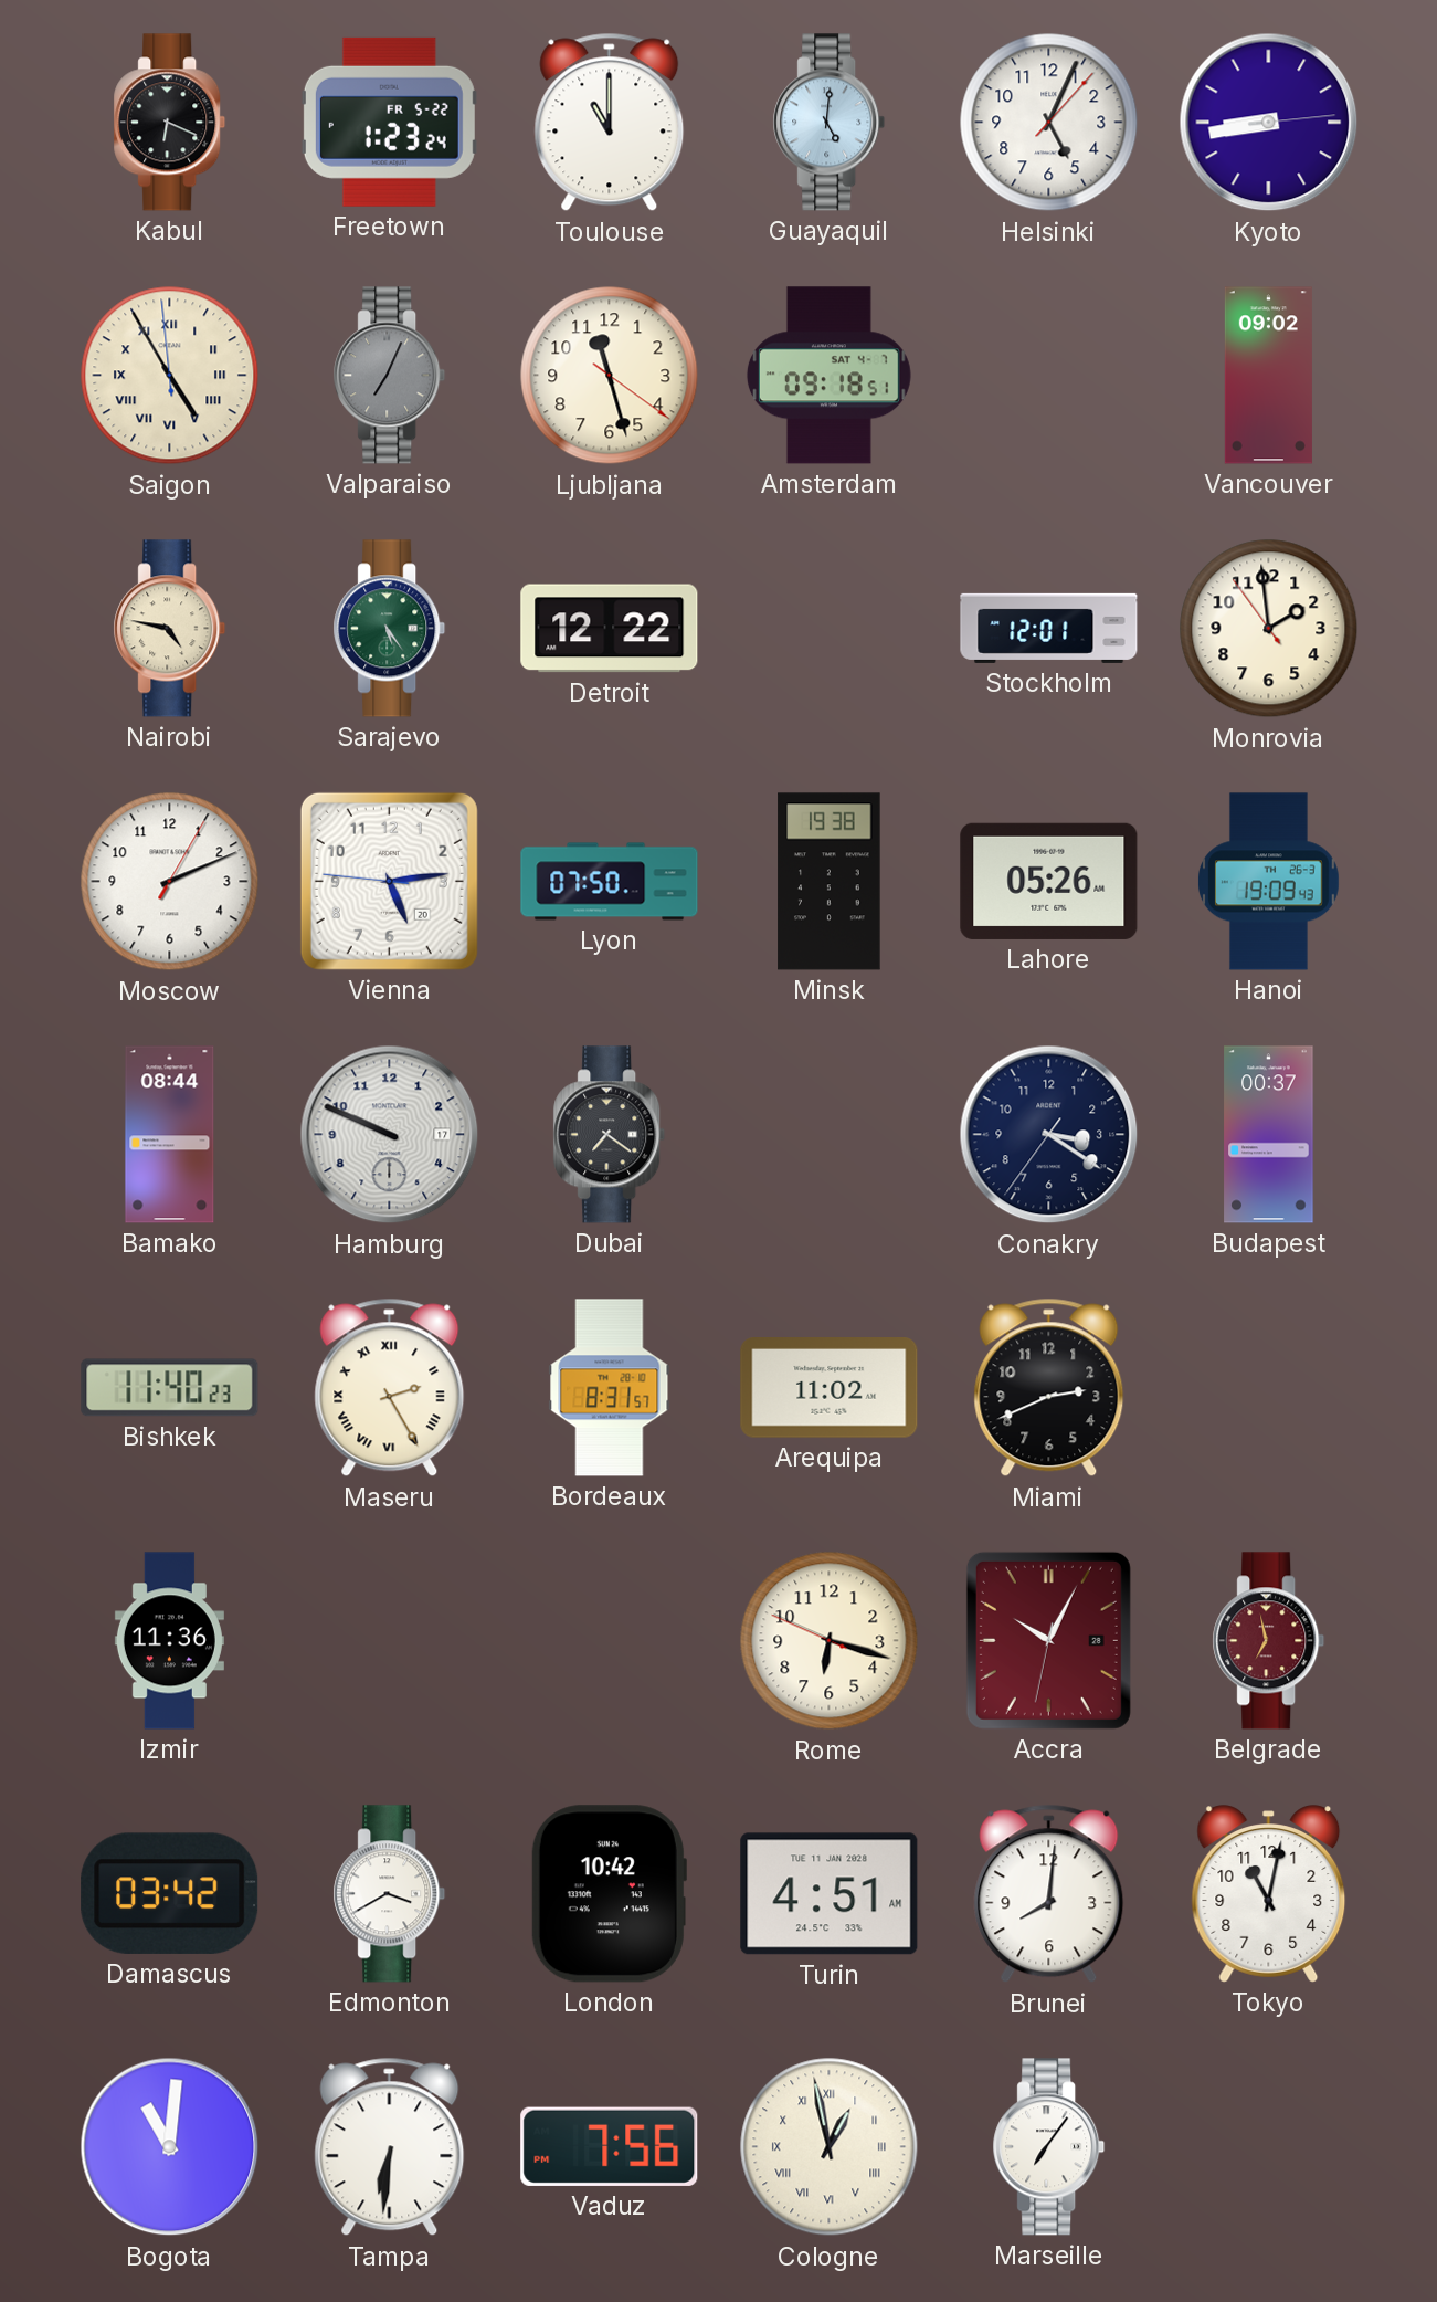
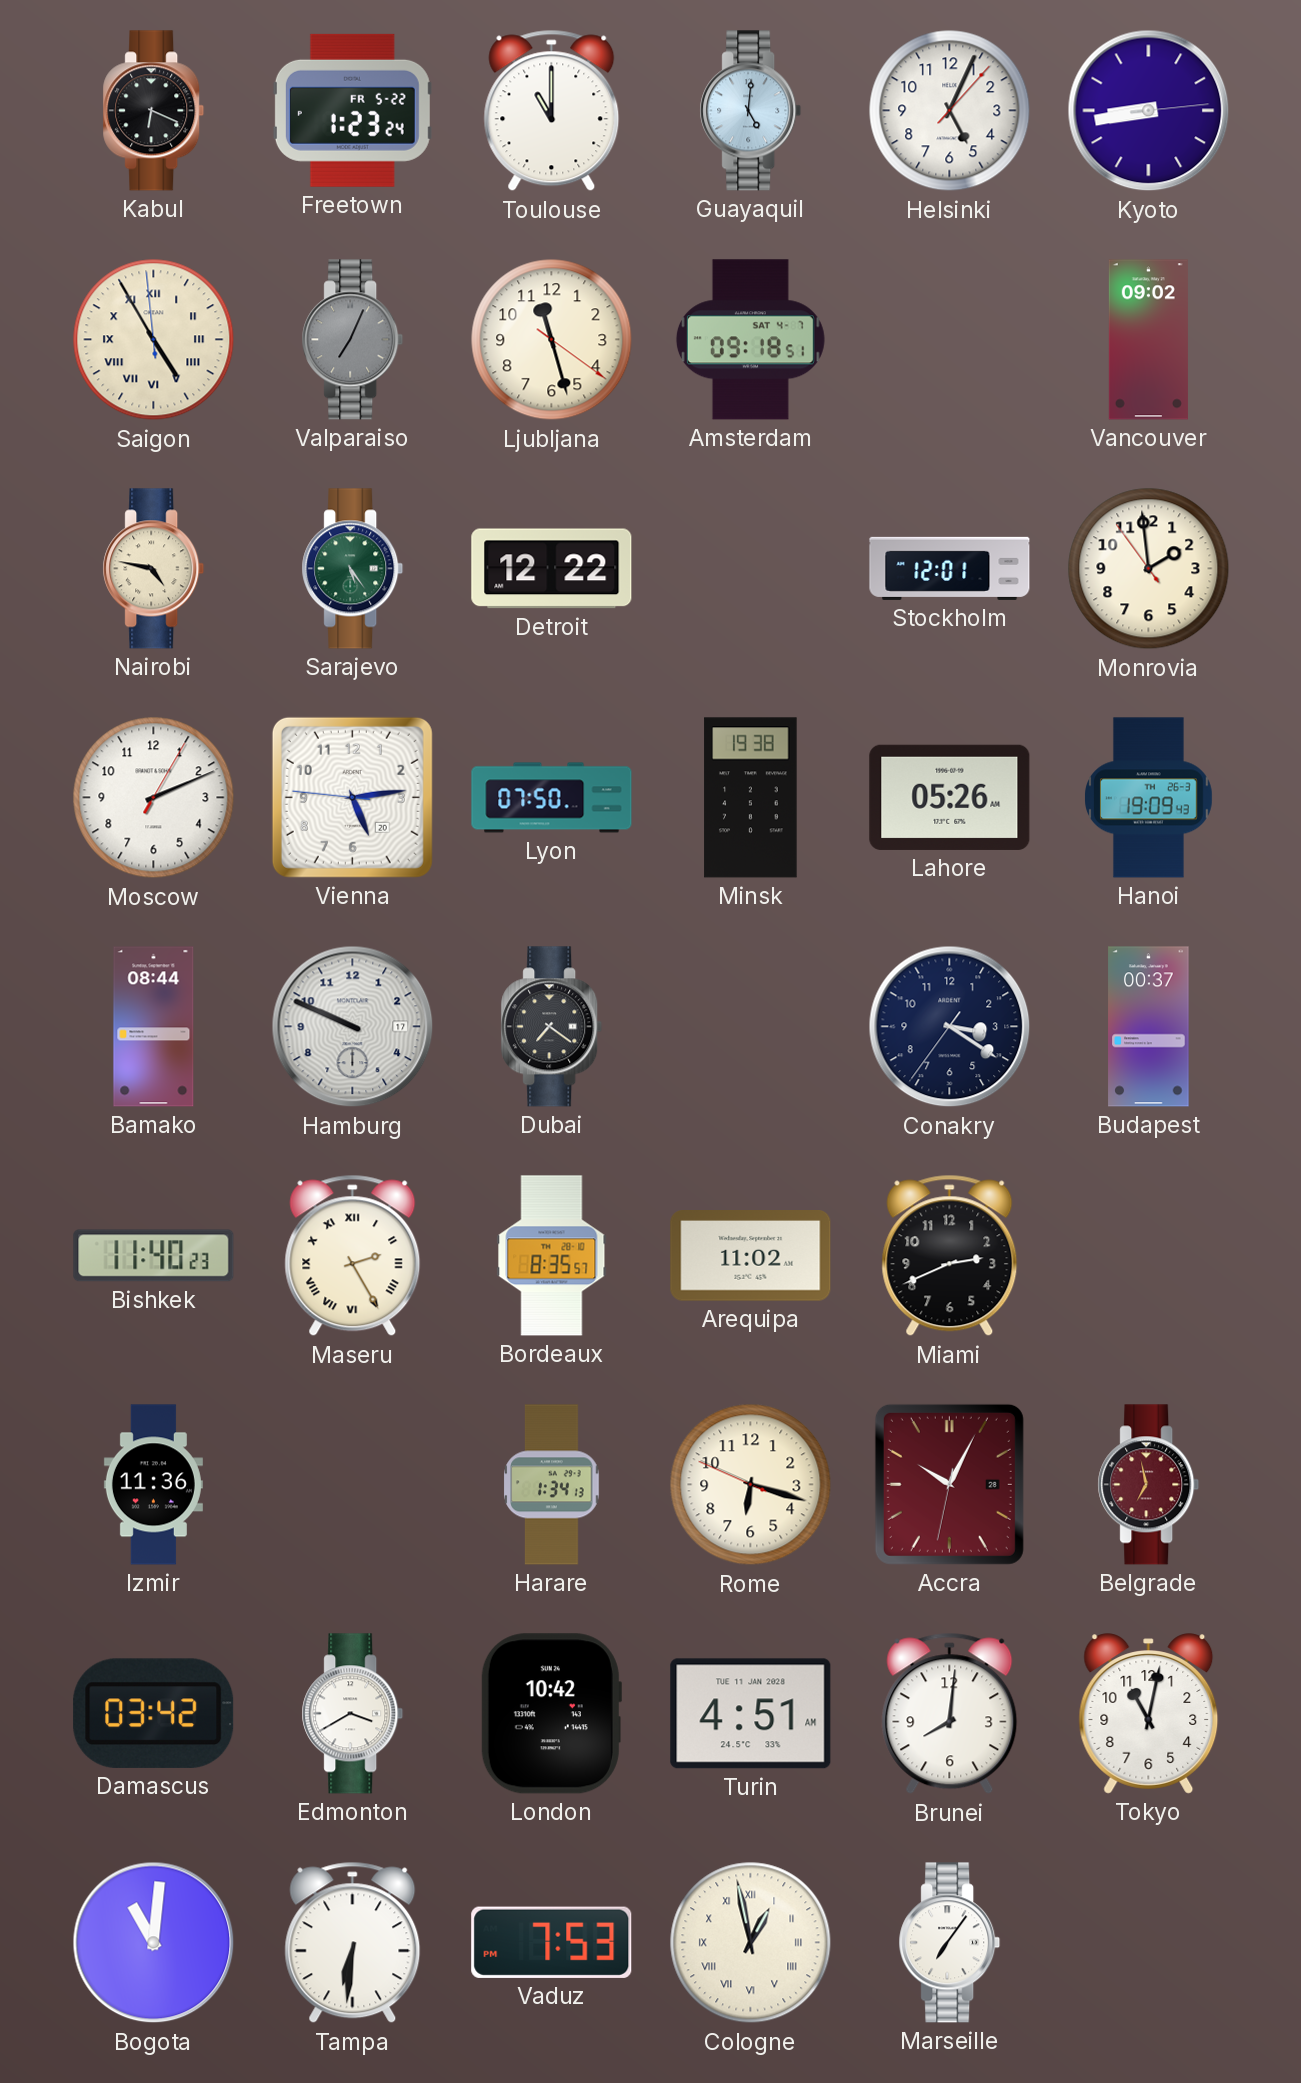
Bordeaux: 8:31 -> 8:35
Harare: none -> 1:34
Vaduz: 7:56 -> 7:53
